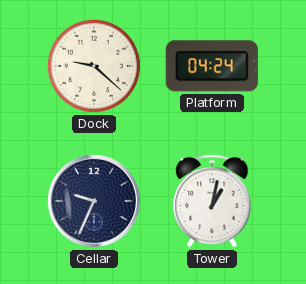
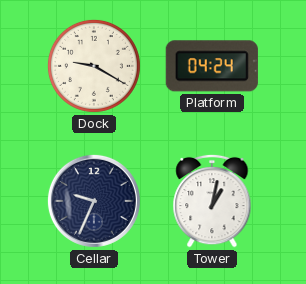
Dock: 9:22 -> 9:20
